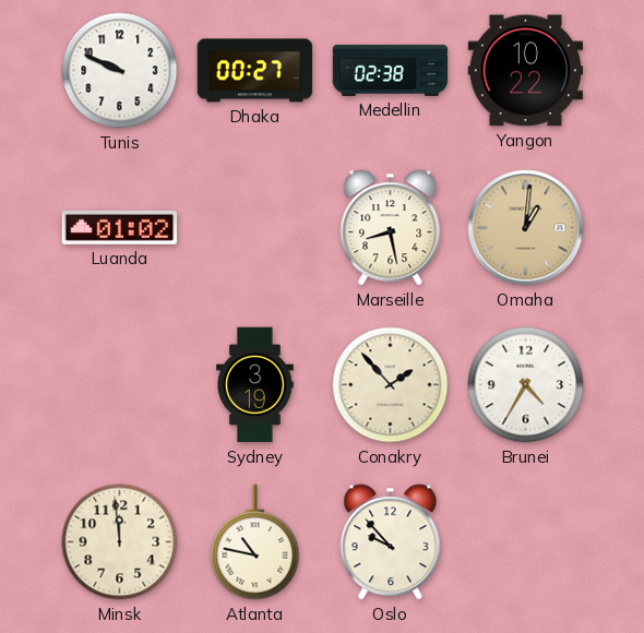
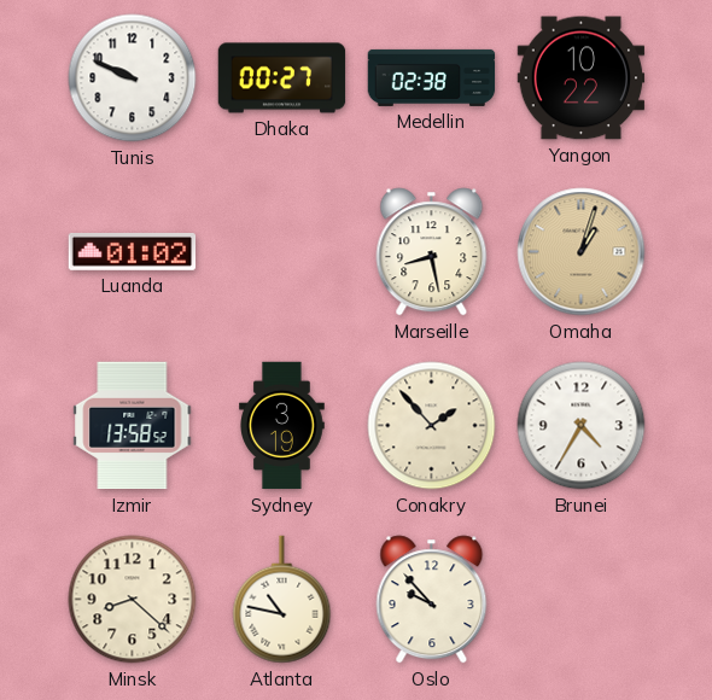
Omaha: 1:01 -> 1:03
Izmir: none -> 13:58
Minsk: 11:59 -> 8:22
